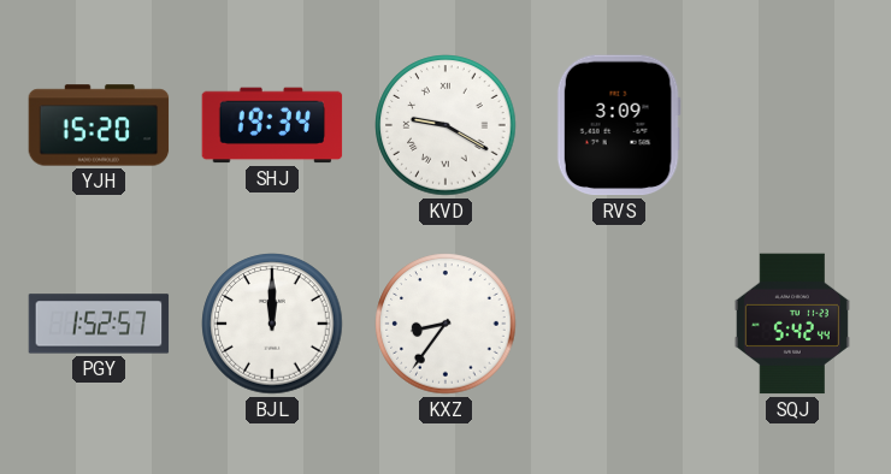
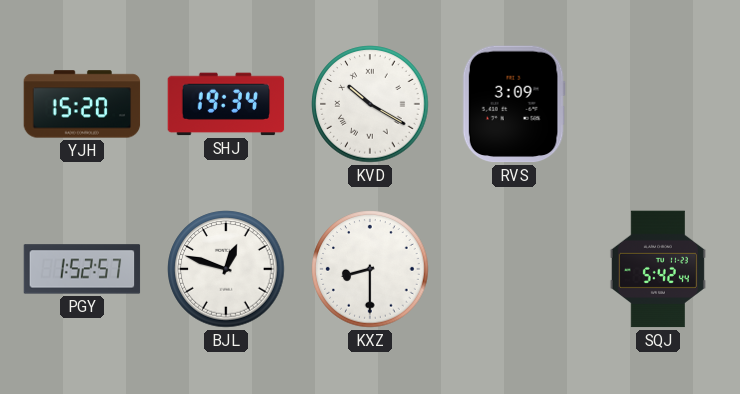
KVD: 9:20 -> 10:20
BJL: 12:00 -> 12:48
KXZ: 8:36 -> 8:30
